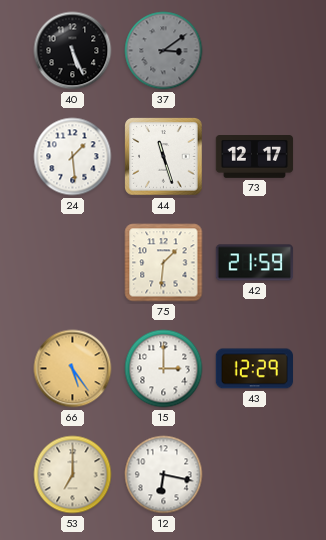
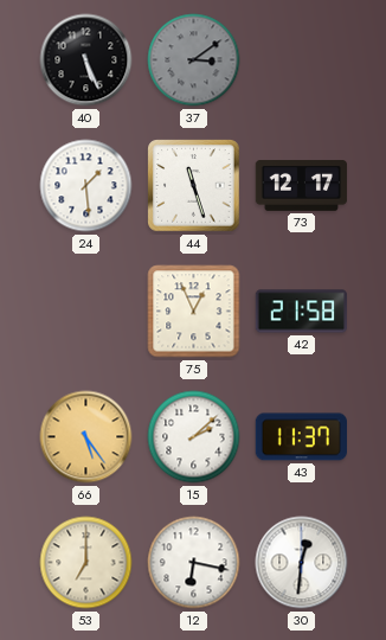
75: 1:31 -> 12:56
42: 21:59 -> 21:58
15: 3:00 -> 2:08
43: 12:29 -> 11:37
30: none -> 12:31
